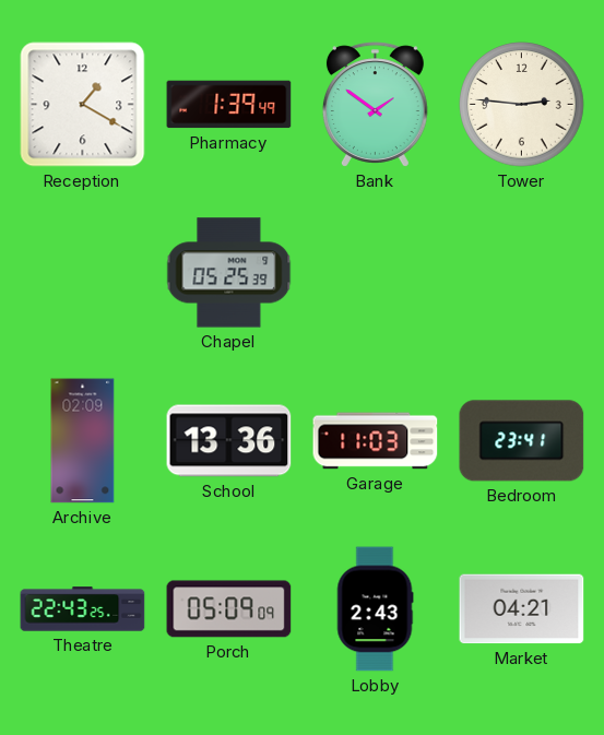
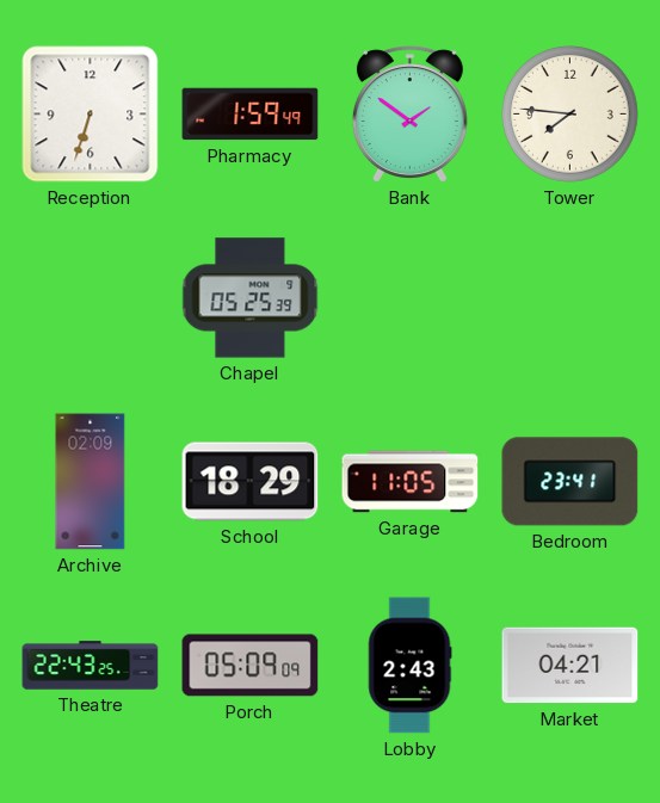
Reception: 1:20 -> 6:33
Pharmacy: 1:39 -> 1:59
Tower: 2:46 -> 7:46
School: 13:36 -> 18:29
Garage: 11:03 -> 11:05
